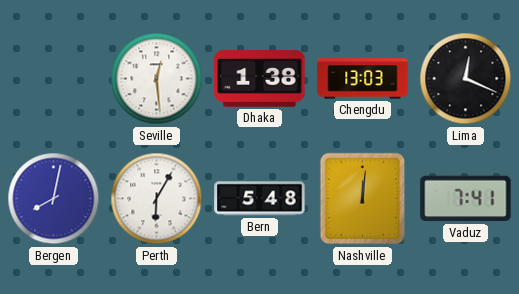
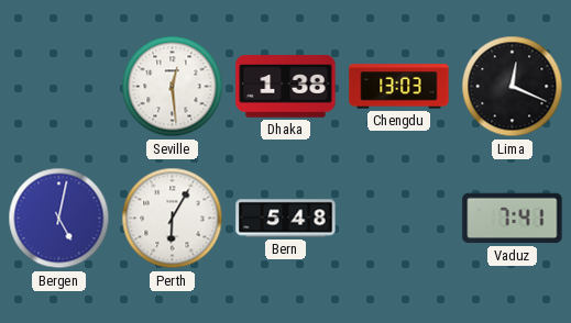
Bergen: 8:02 -> 5:02
Nashville: 12:01 -> none
